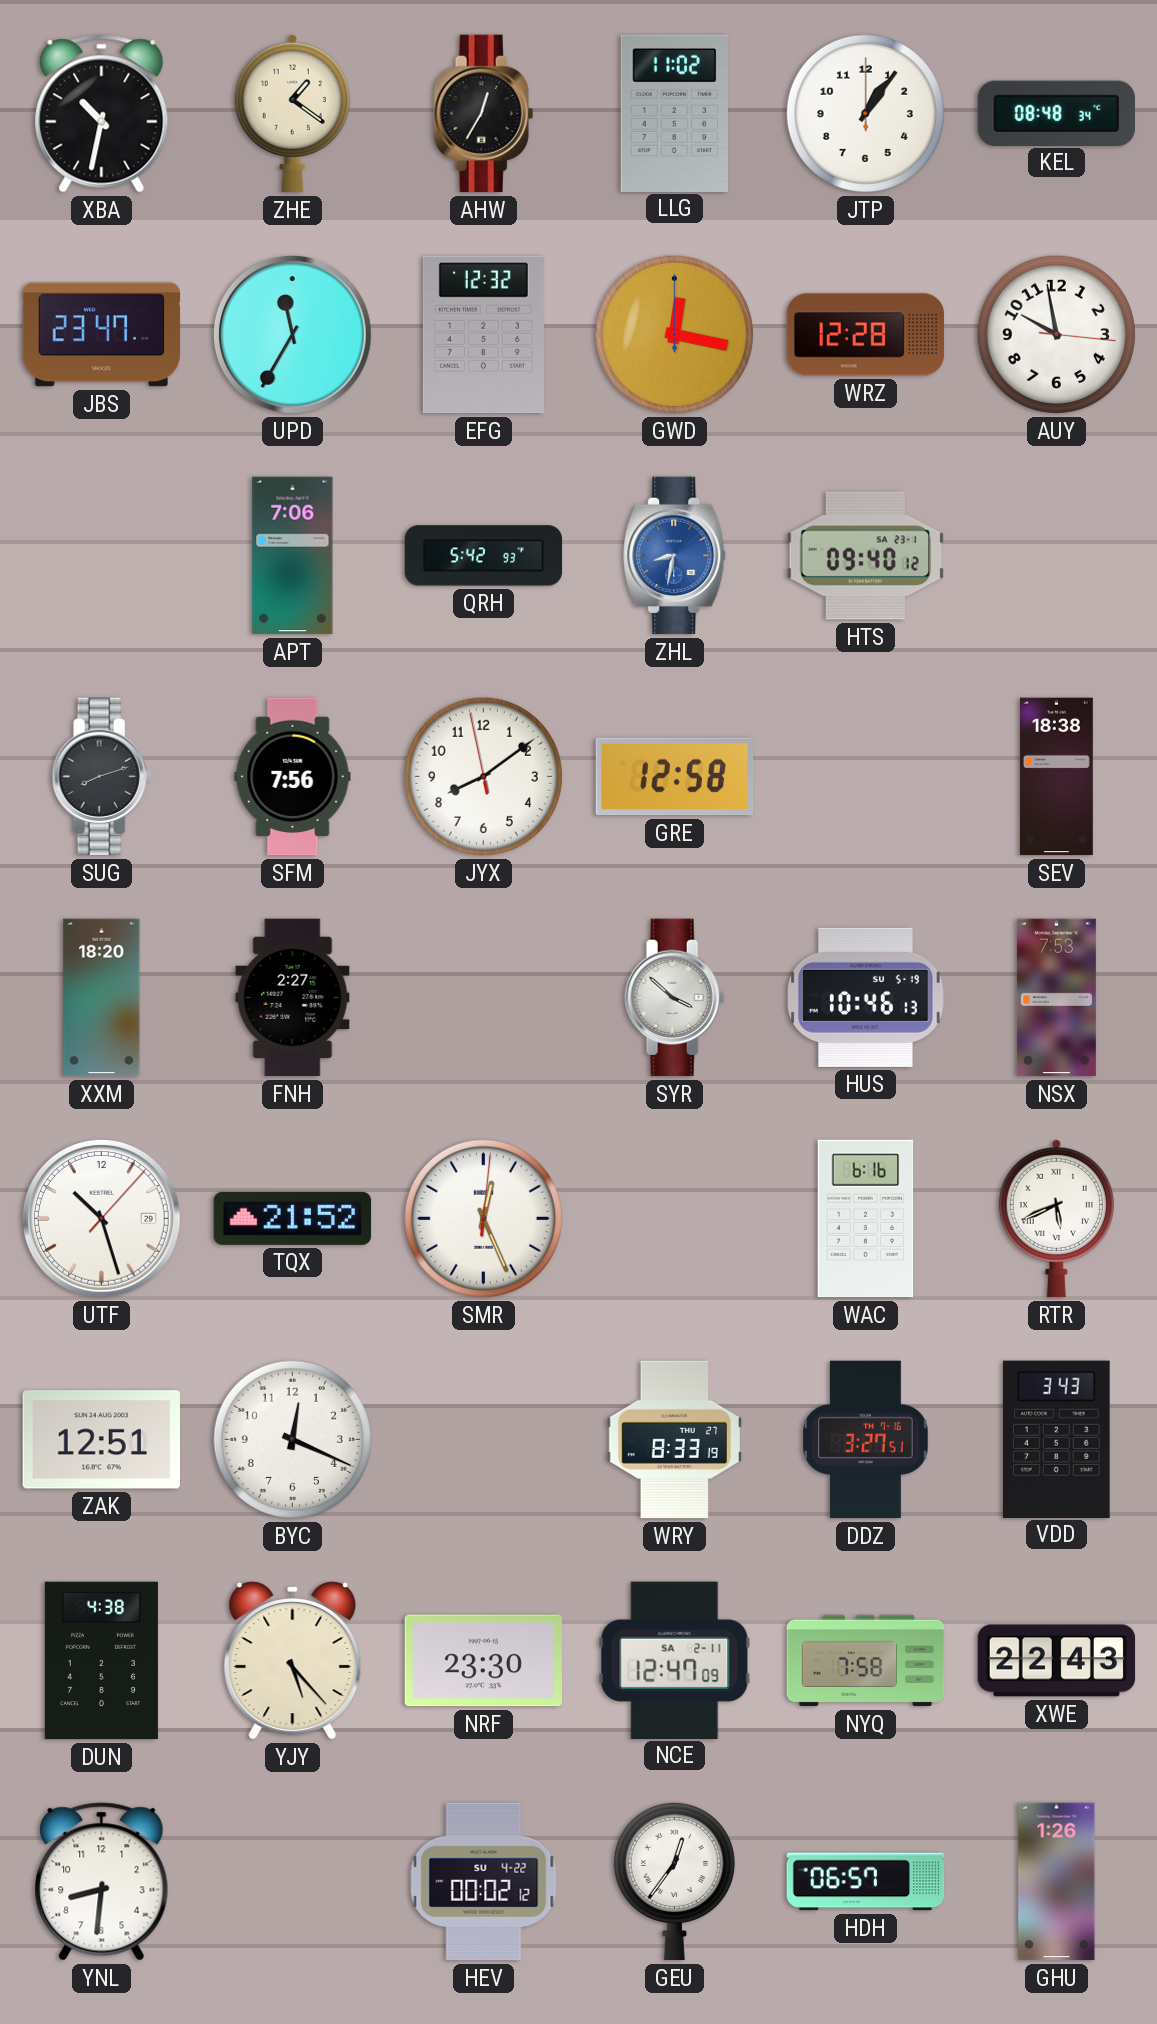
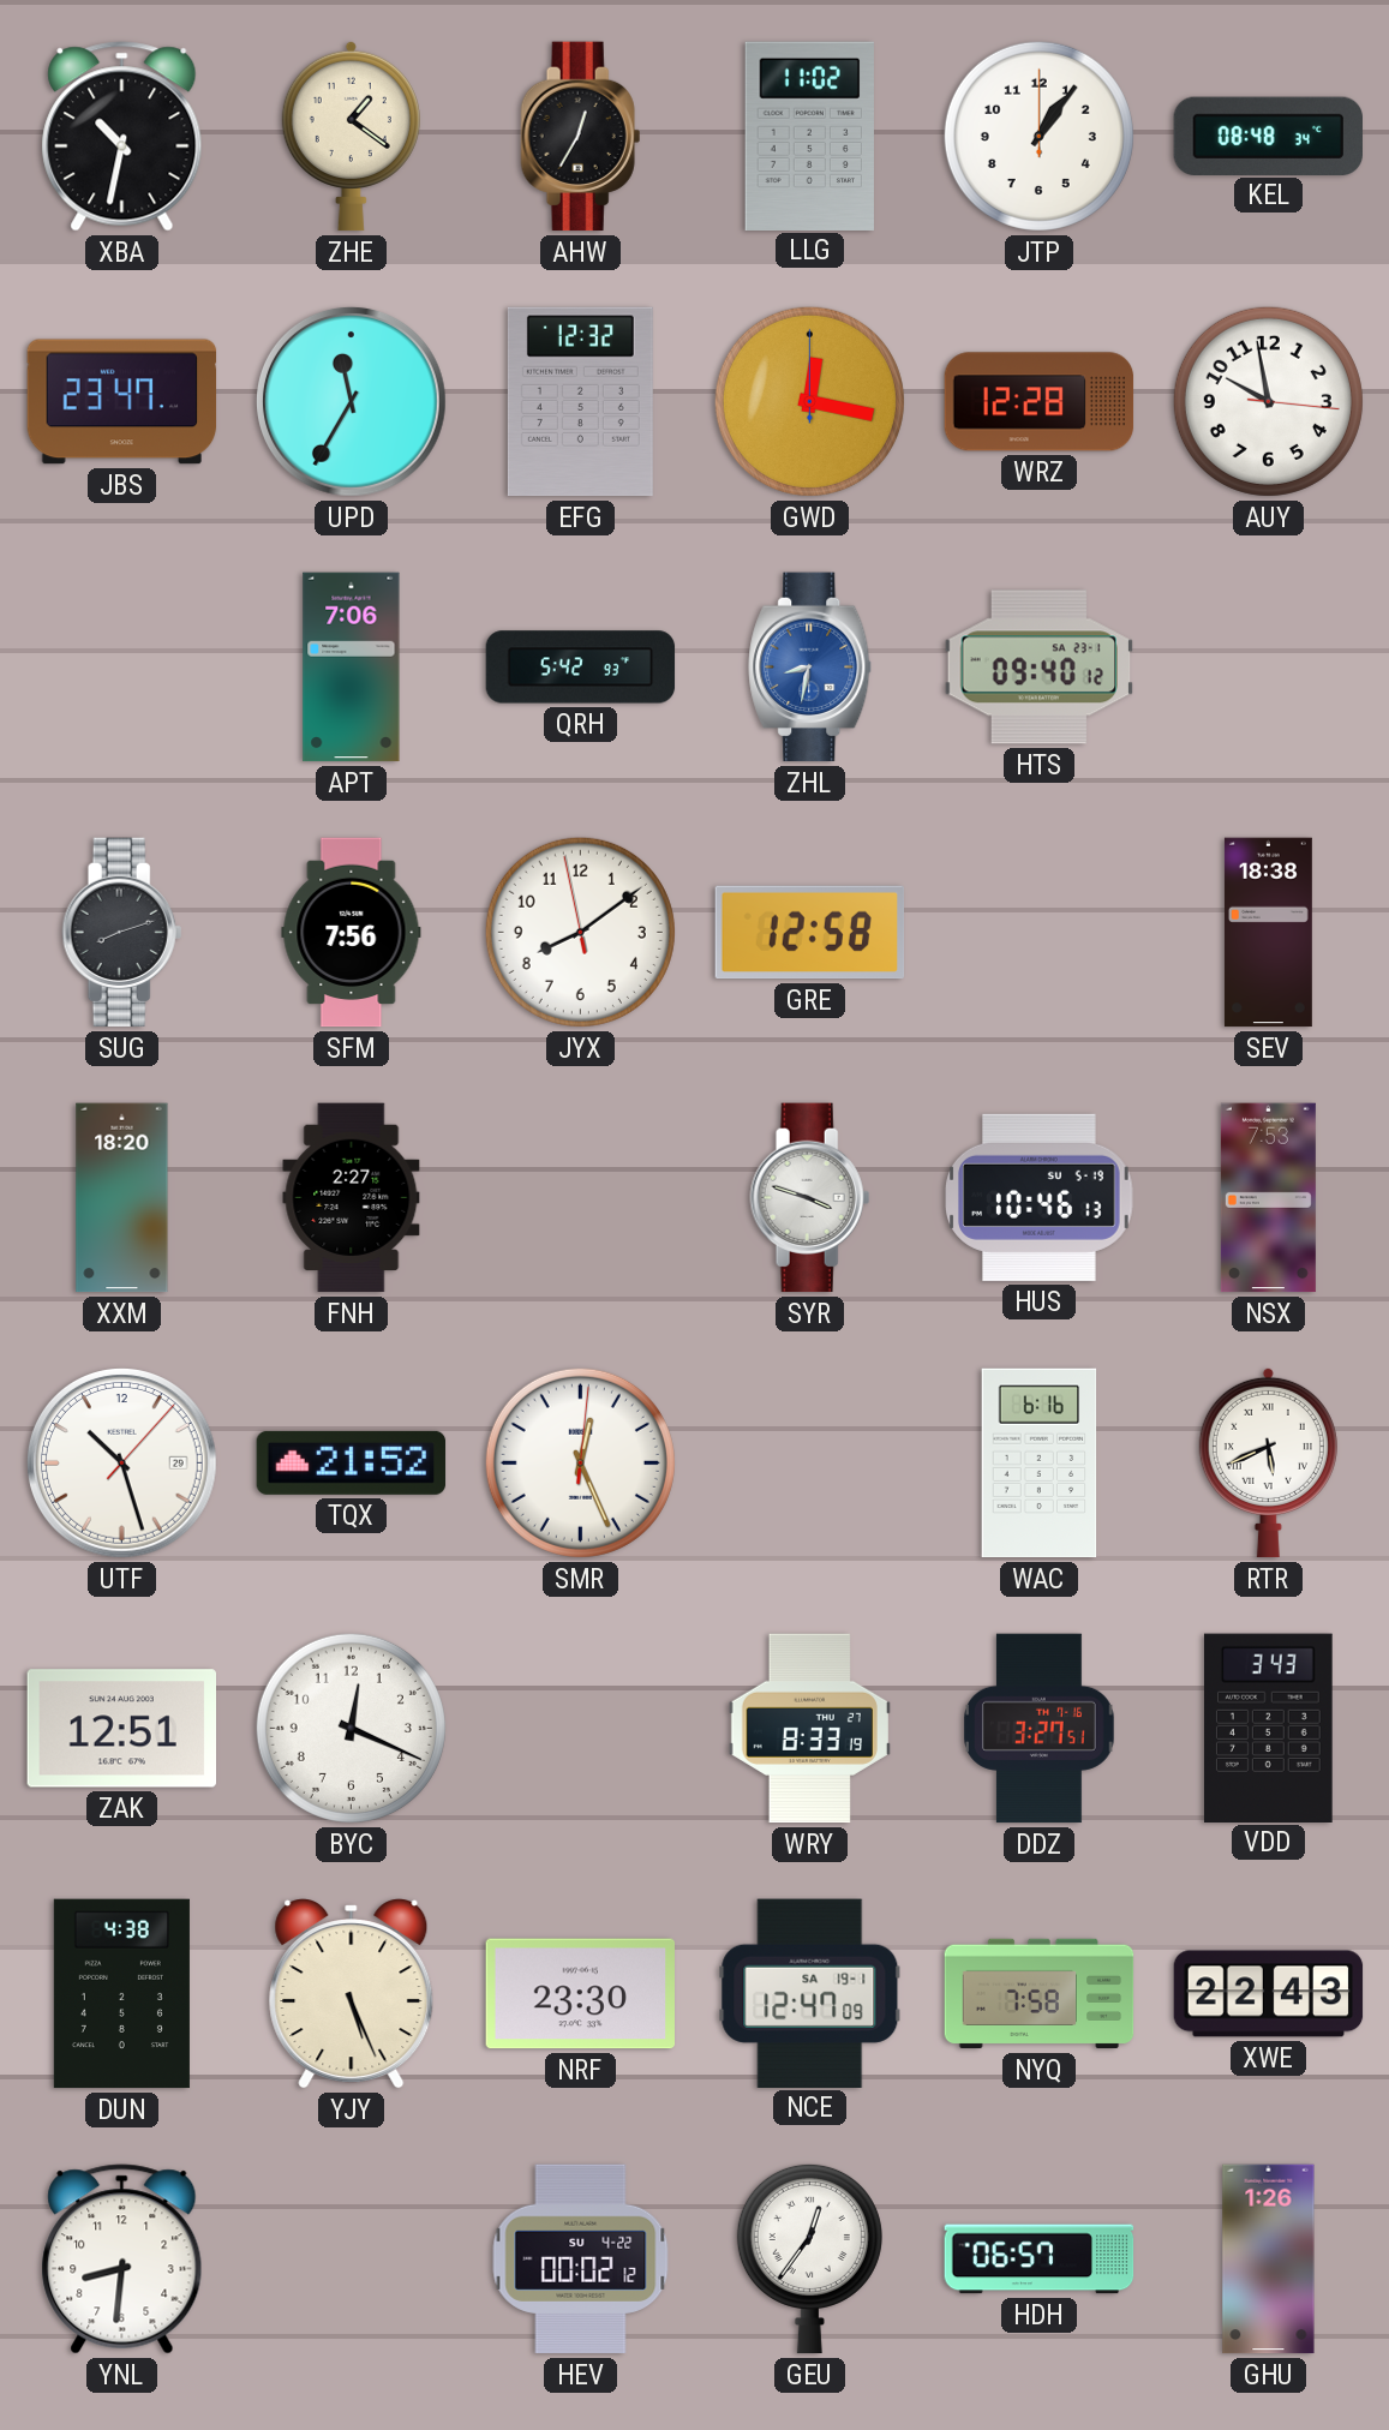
SYR: 3:52 -> 3:48
YJY: 5:23 -> 5:26
NCE date: SA 2-11 -> SA 19-1
